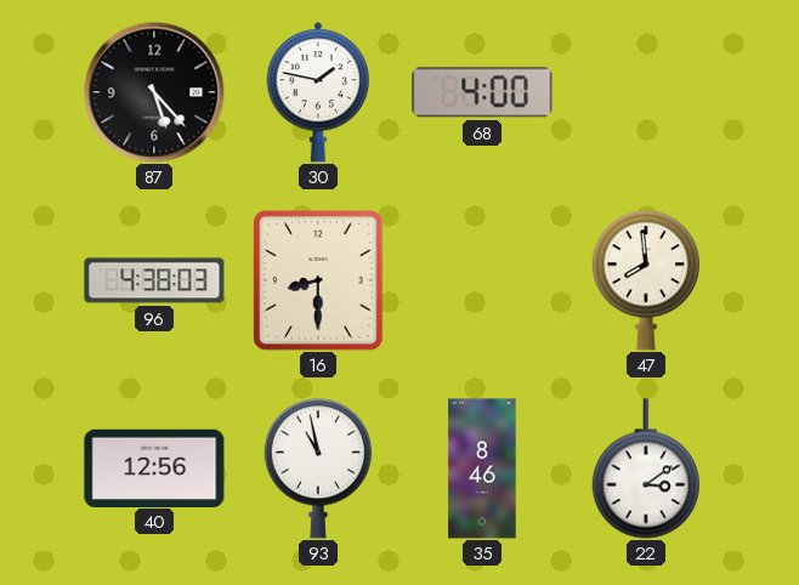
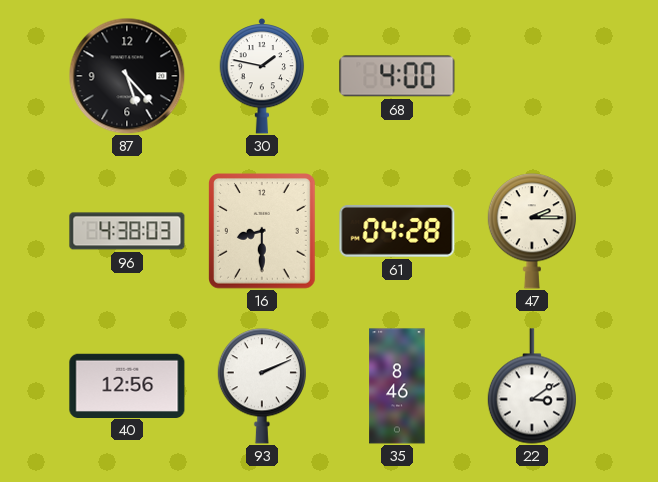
61: none -> 04:28
47: 7:59 -> 2:15
93: 10:58 -> 2:11
